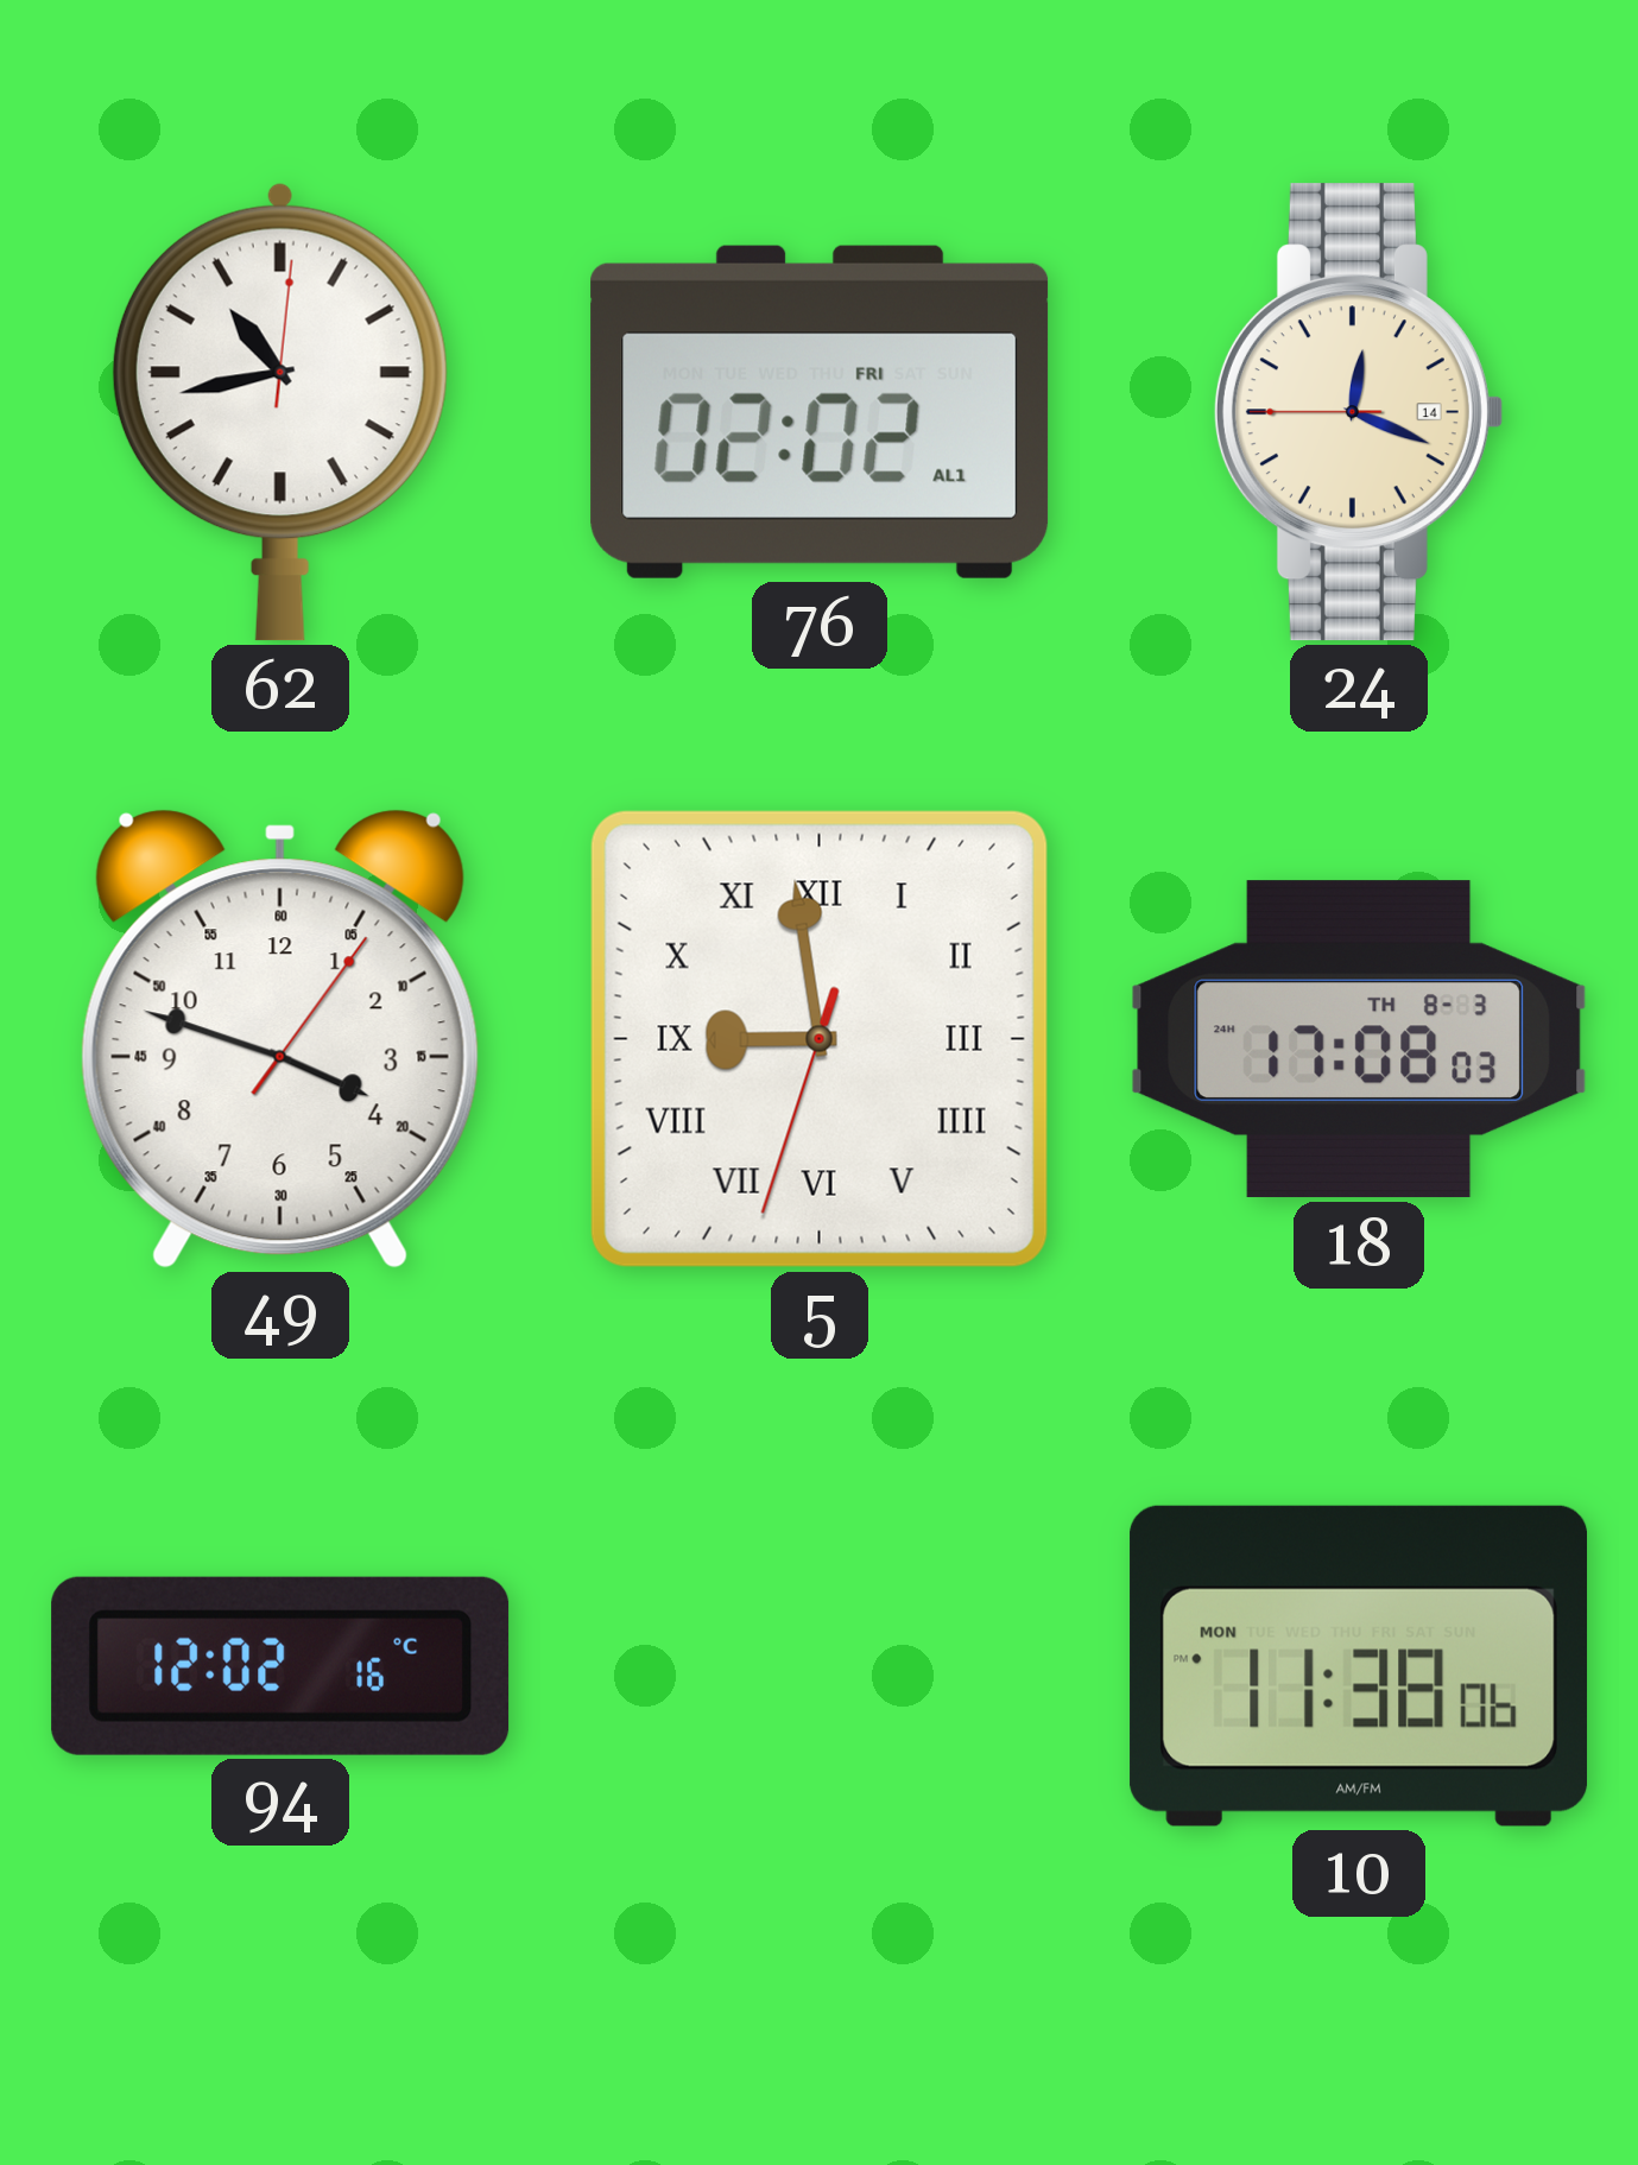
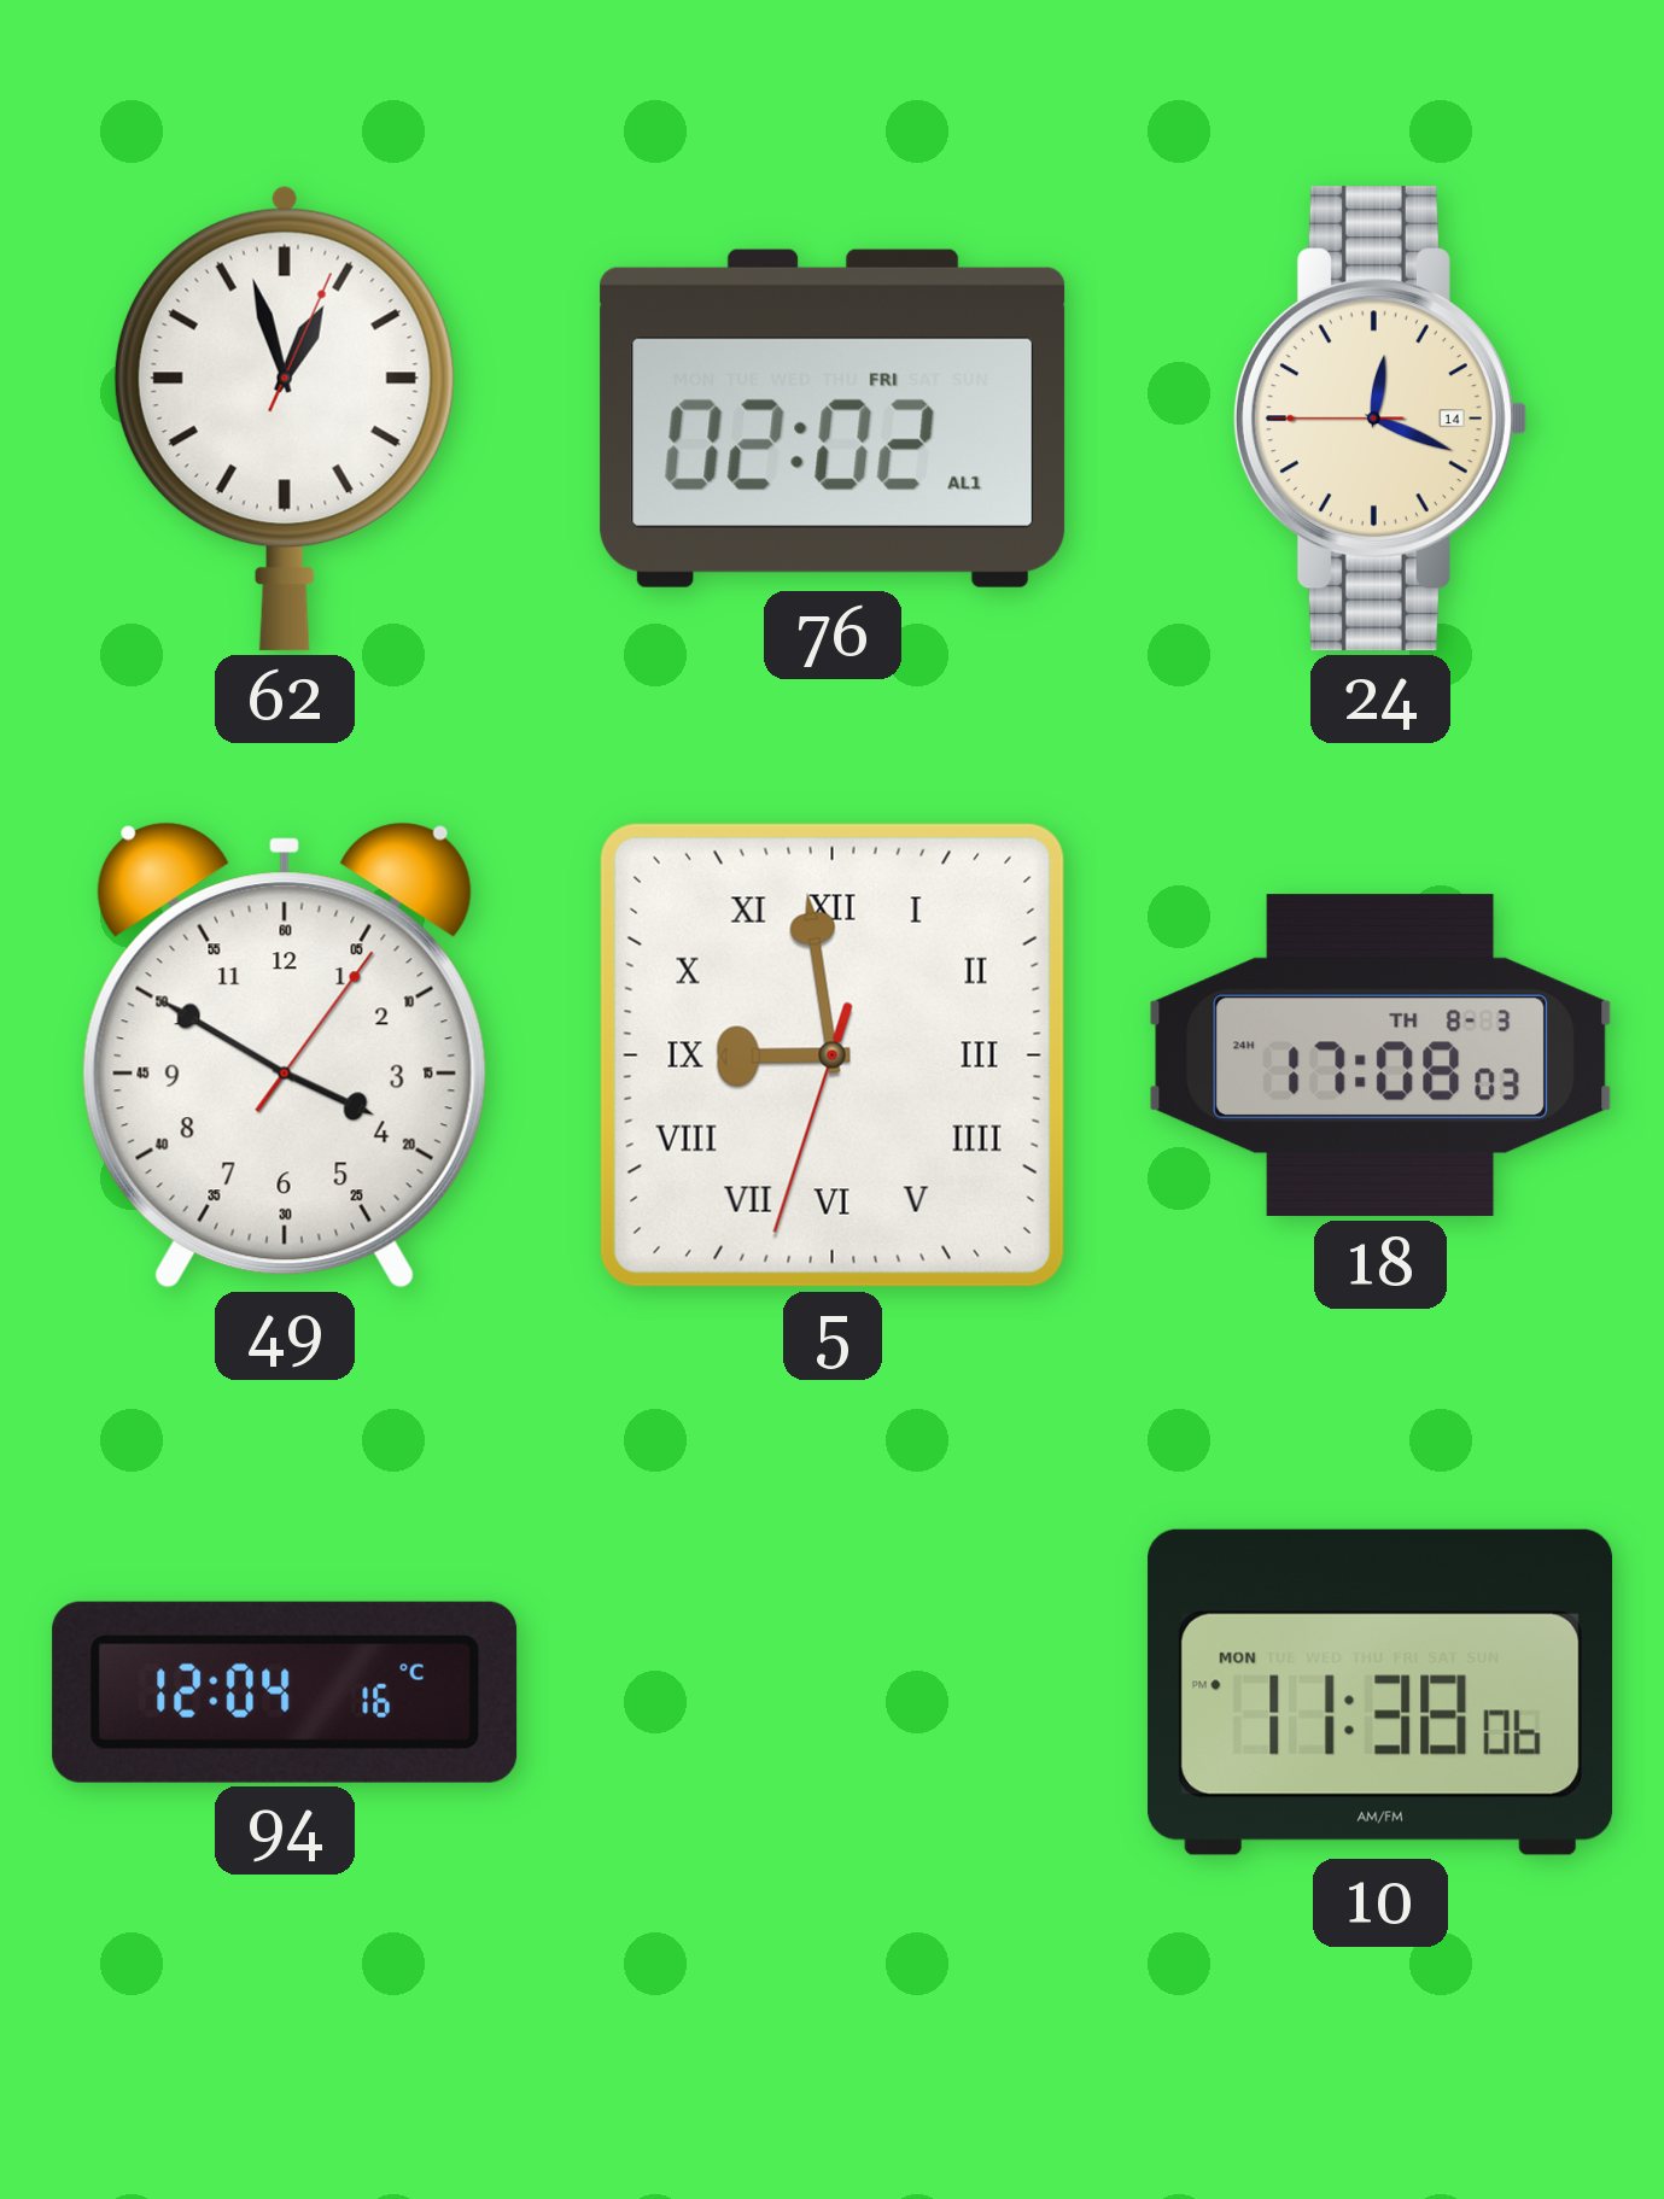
62: 10:43 -> 12:57
49: 3:48 -> 3:50
94: 12:02 -> 12:04
